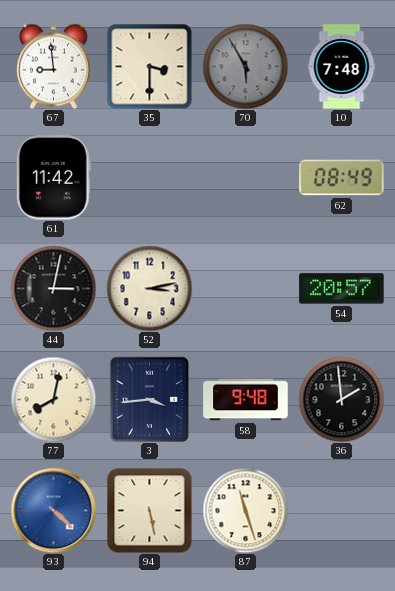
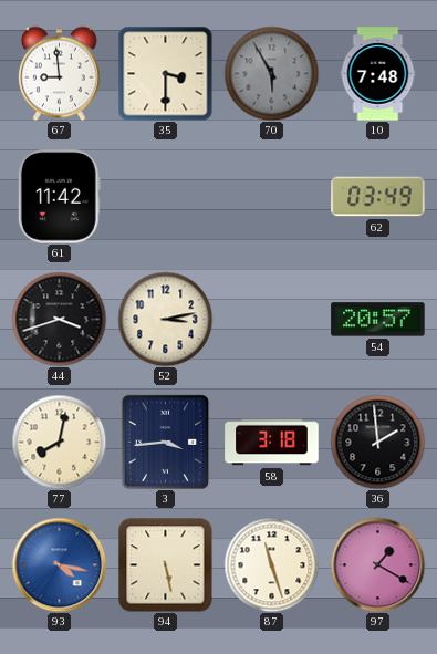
62: 08:49 -> 03:49
44: 3:02 -> 3:42
58: 9:48 -> 3:18
93: 4:22 -> 4:17
97: none -> 1:20
